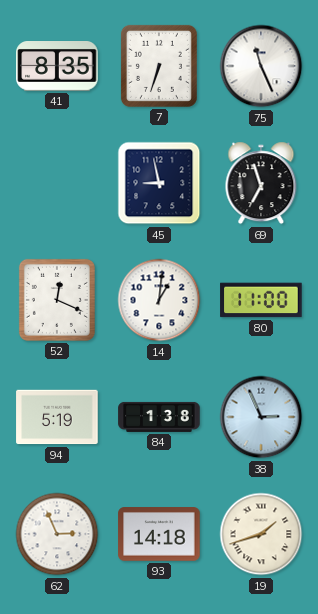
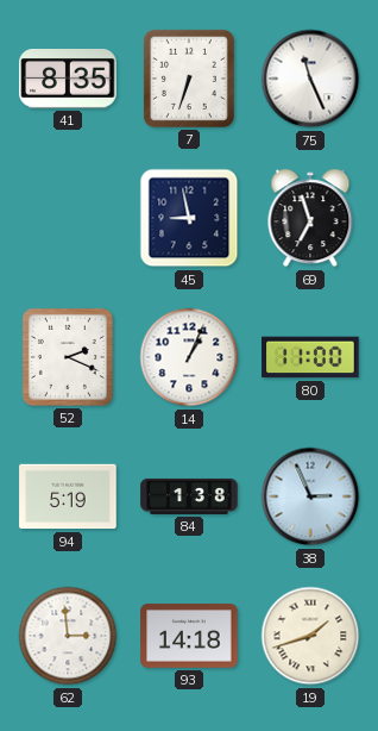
52: 12:19 -> 2:19
14: 1:01 -> 1:04
62: 2:56 -> 2:59
